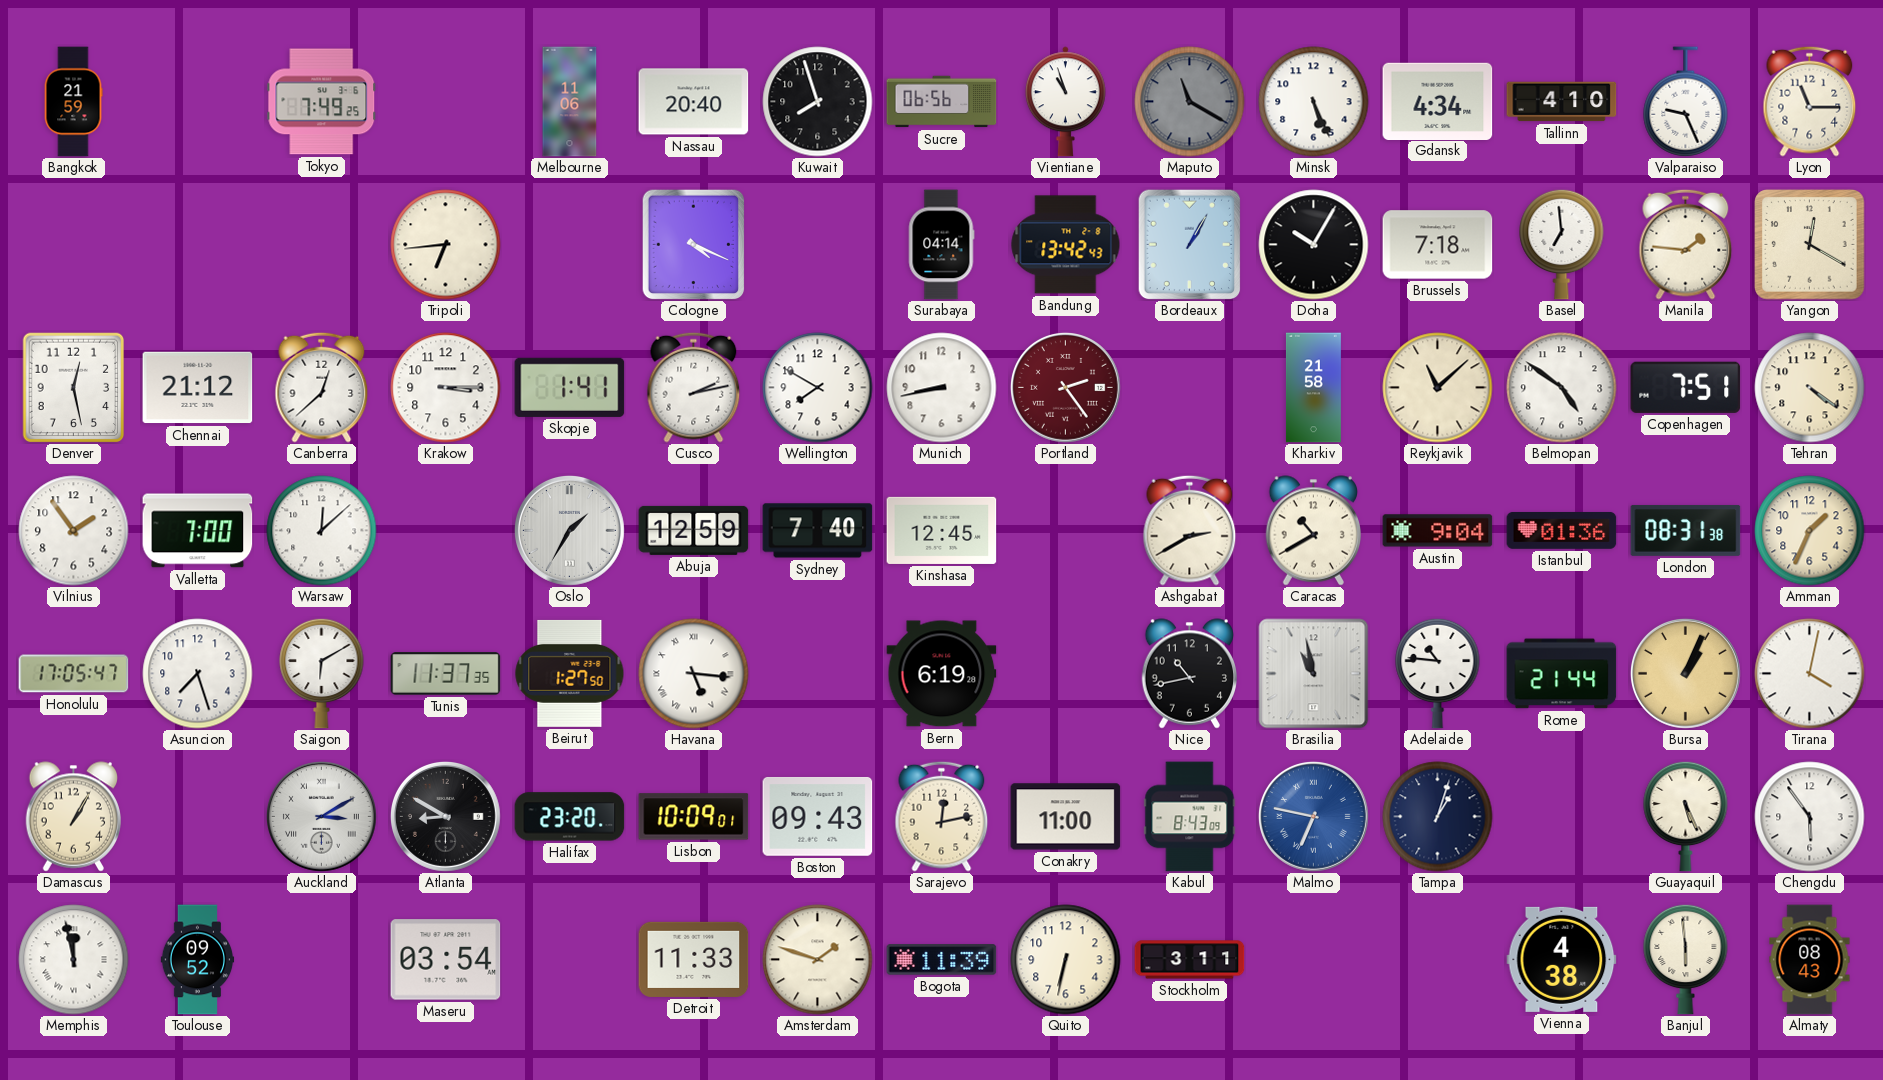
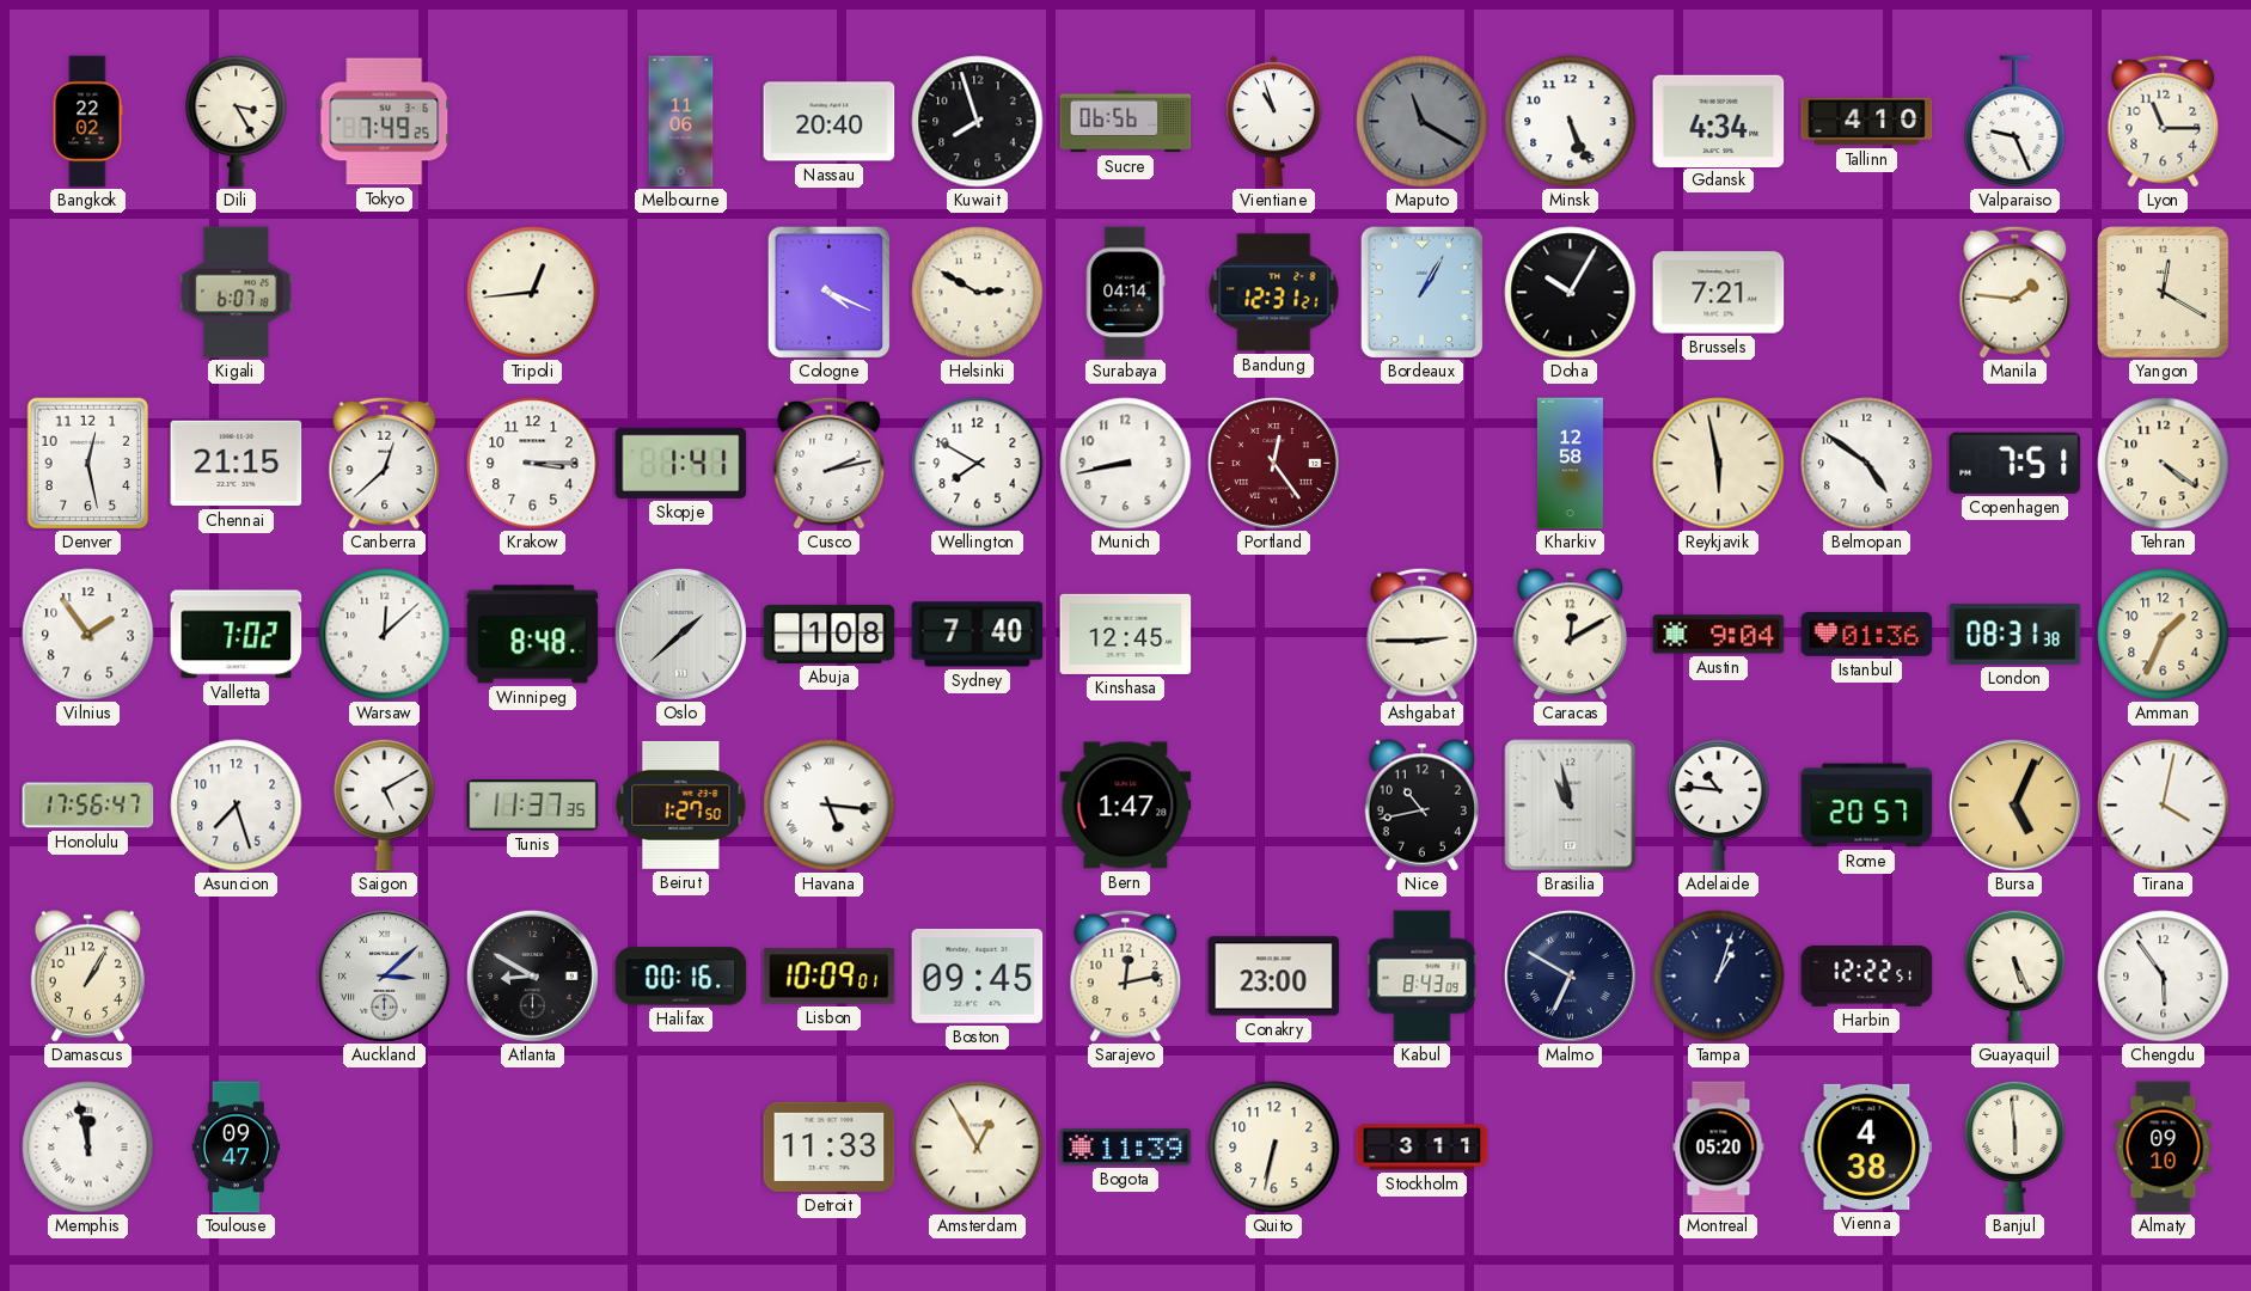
Bangkok: 21:59 -> 22:02
Dili: none -> 3:25
Kigali: none -> 6:07
Tripoli: 6:44 -> 12:44
Helsinki: none -> 2:50
Bandung: 13:42 -> 12:31
Brussels: 7:18 -> 7:21
Basel: 6:59 -> none
Chennai: 21:12 -> 21:15
Portland: 2:24 -> 12:24
Kharkiv: 21:58 -> 12:58
Reykjavik: 11:08 -> 5:58
Valletta: 7:00 -> 7:02
Winnipeg: none -> 8:48
Oslo: 1:35 -> 1:38
Abuja: 12:59 -> 1:08
Ashgabat: 2:40 -> 2:45
Caracas: 10:40 -> 12:10
Honolulu: 17:05 -> 17:56
Saigon: 6:10 -> 5:10
Bern: 6:19 -> 1:47
Rome: 21:44 -> 20:57
Bursa: 1:04 -> 5:04
Auckland: 3:10 -> 3:08
Halifax: 23:20 -> 00:16
Boston: 09:43 -> 09:45
Conakry: 11:00 -> 23:00
Malmo: 6:47 -> 6:50
Malmo dial: blue -> navy
Harbin: none -> 12:22
Toulouse: 09:52 -> 09:47
Maseru: 03:54 -> none
Amsterdam: 1:48 -> 12:55
Montreal: none -> 05:20
Almaty: 08:43 -> 09:10
